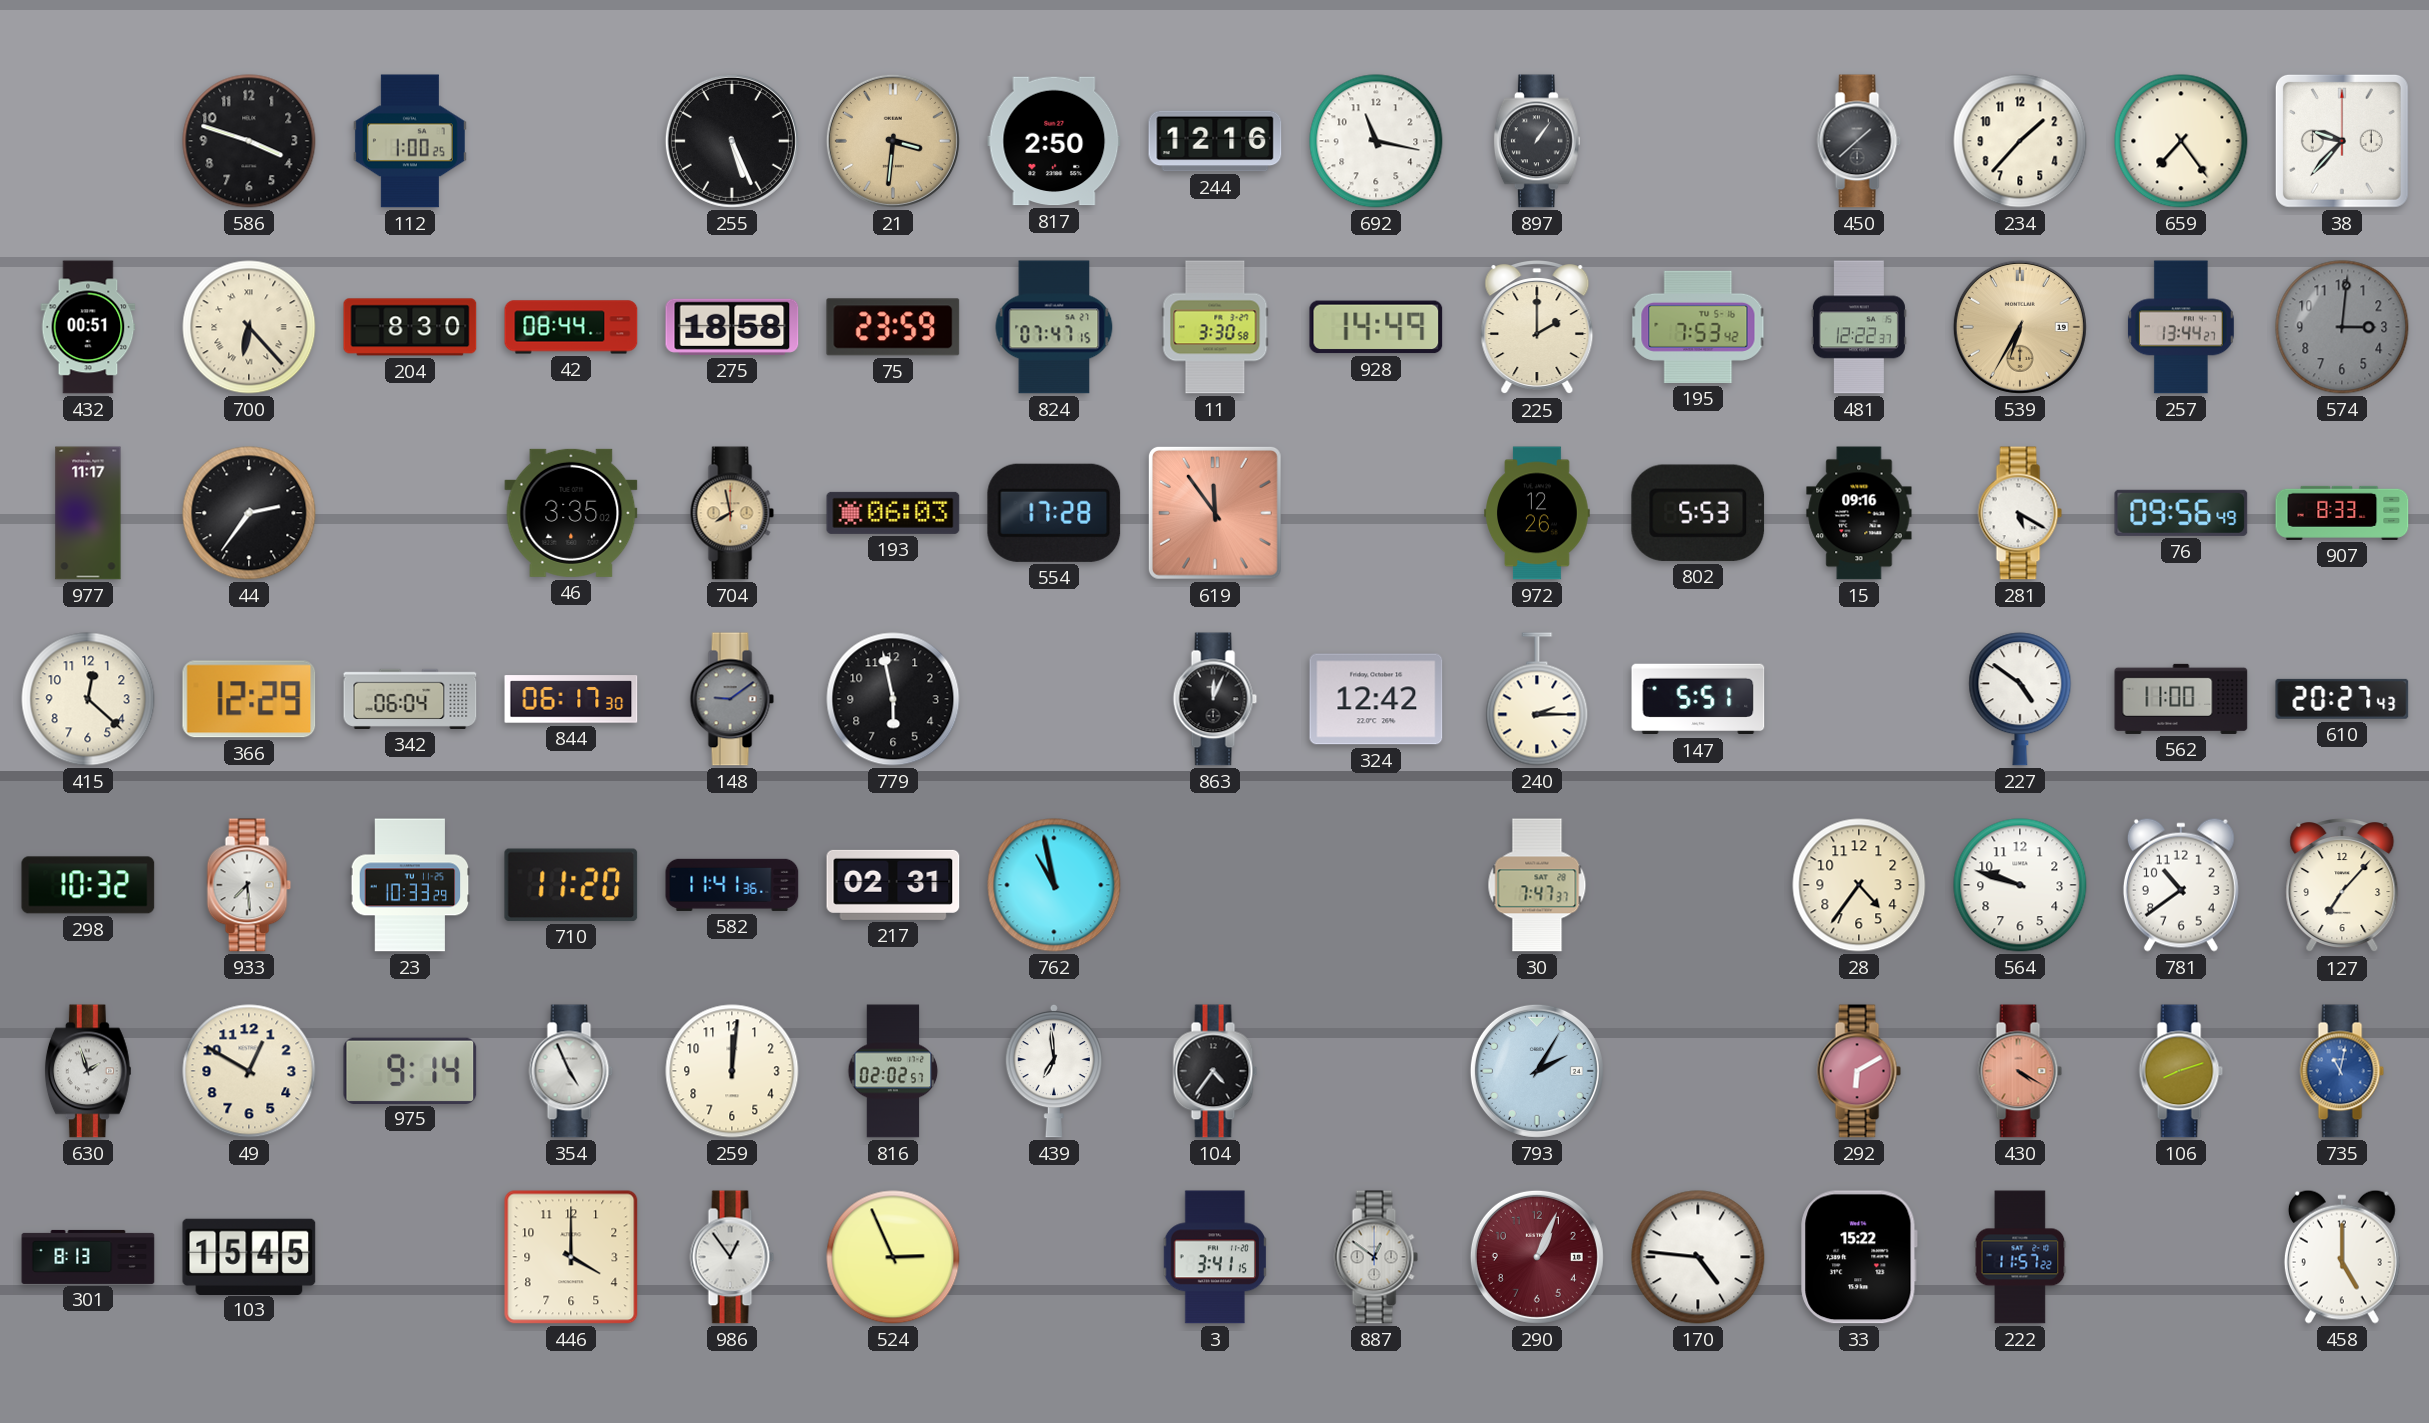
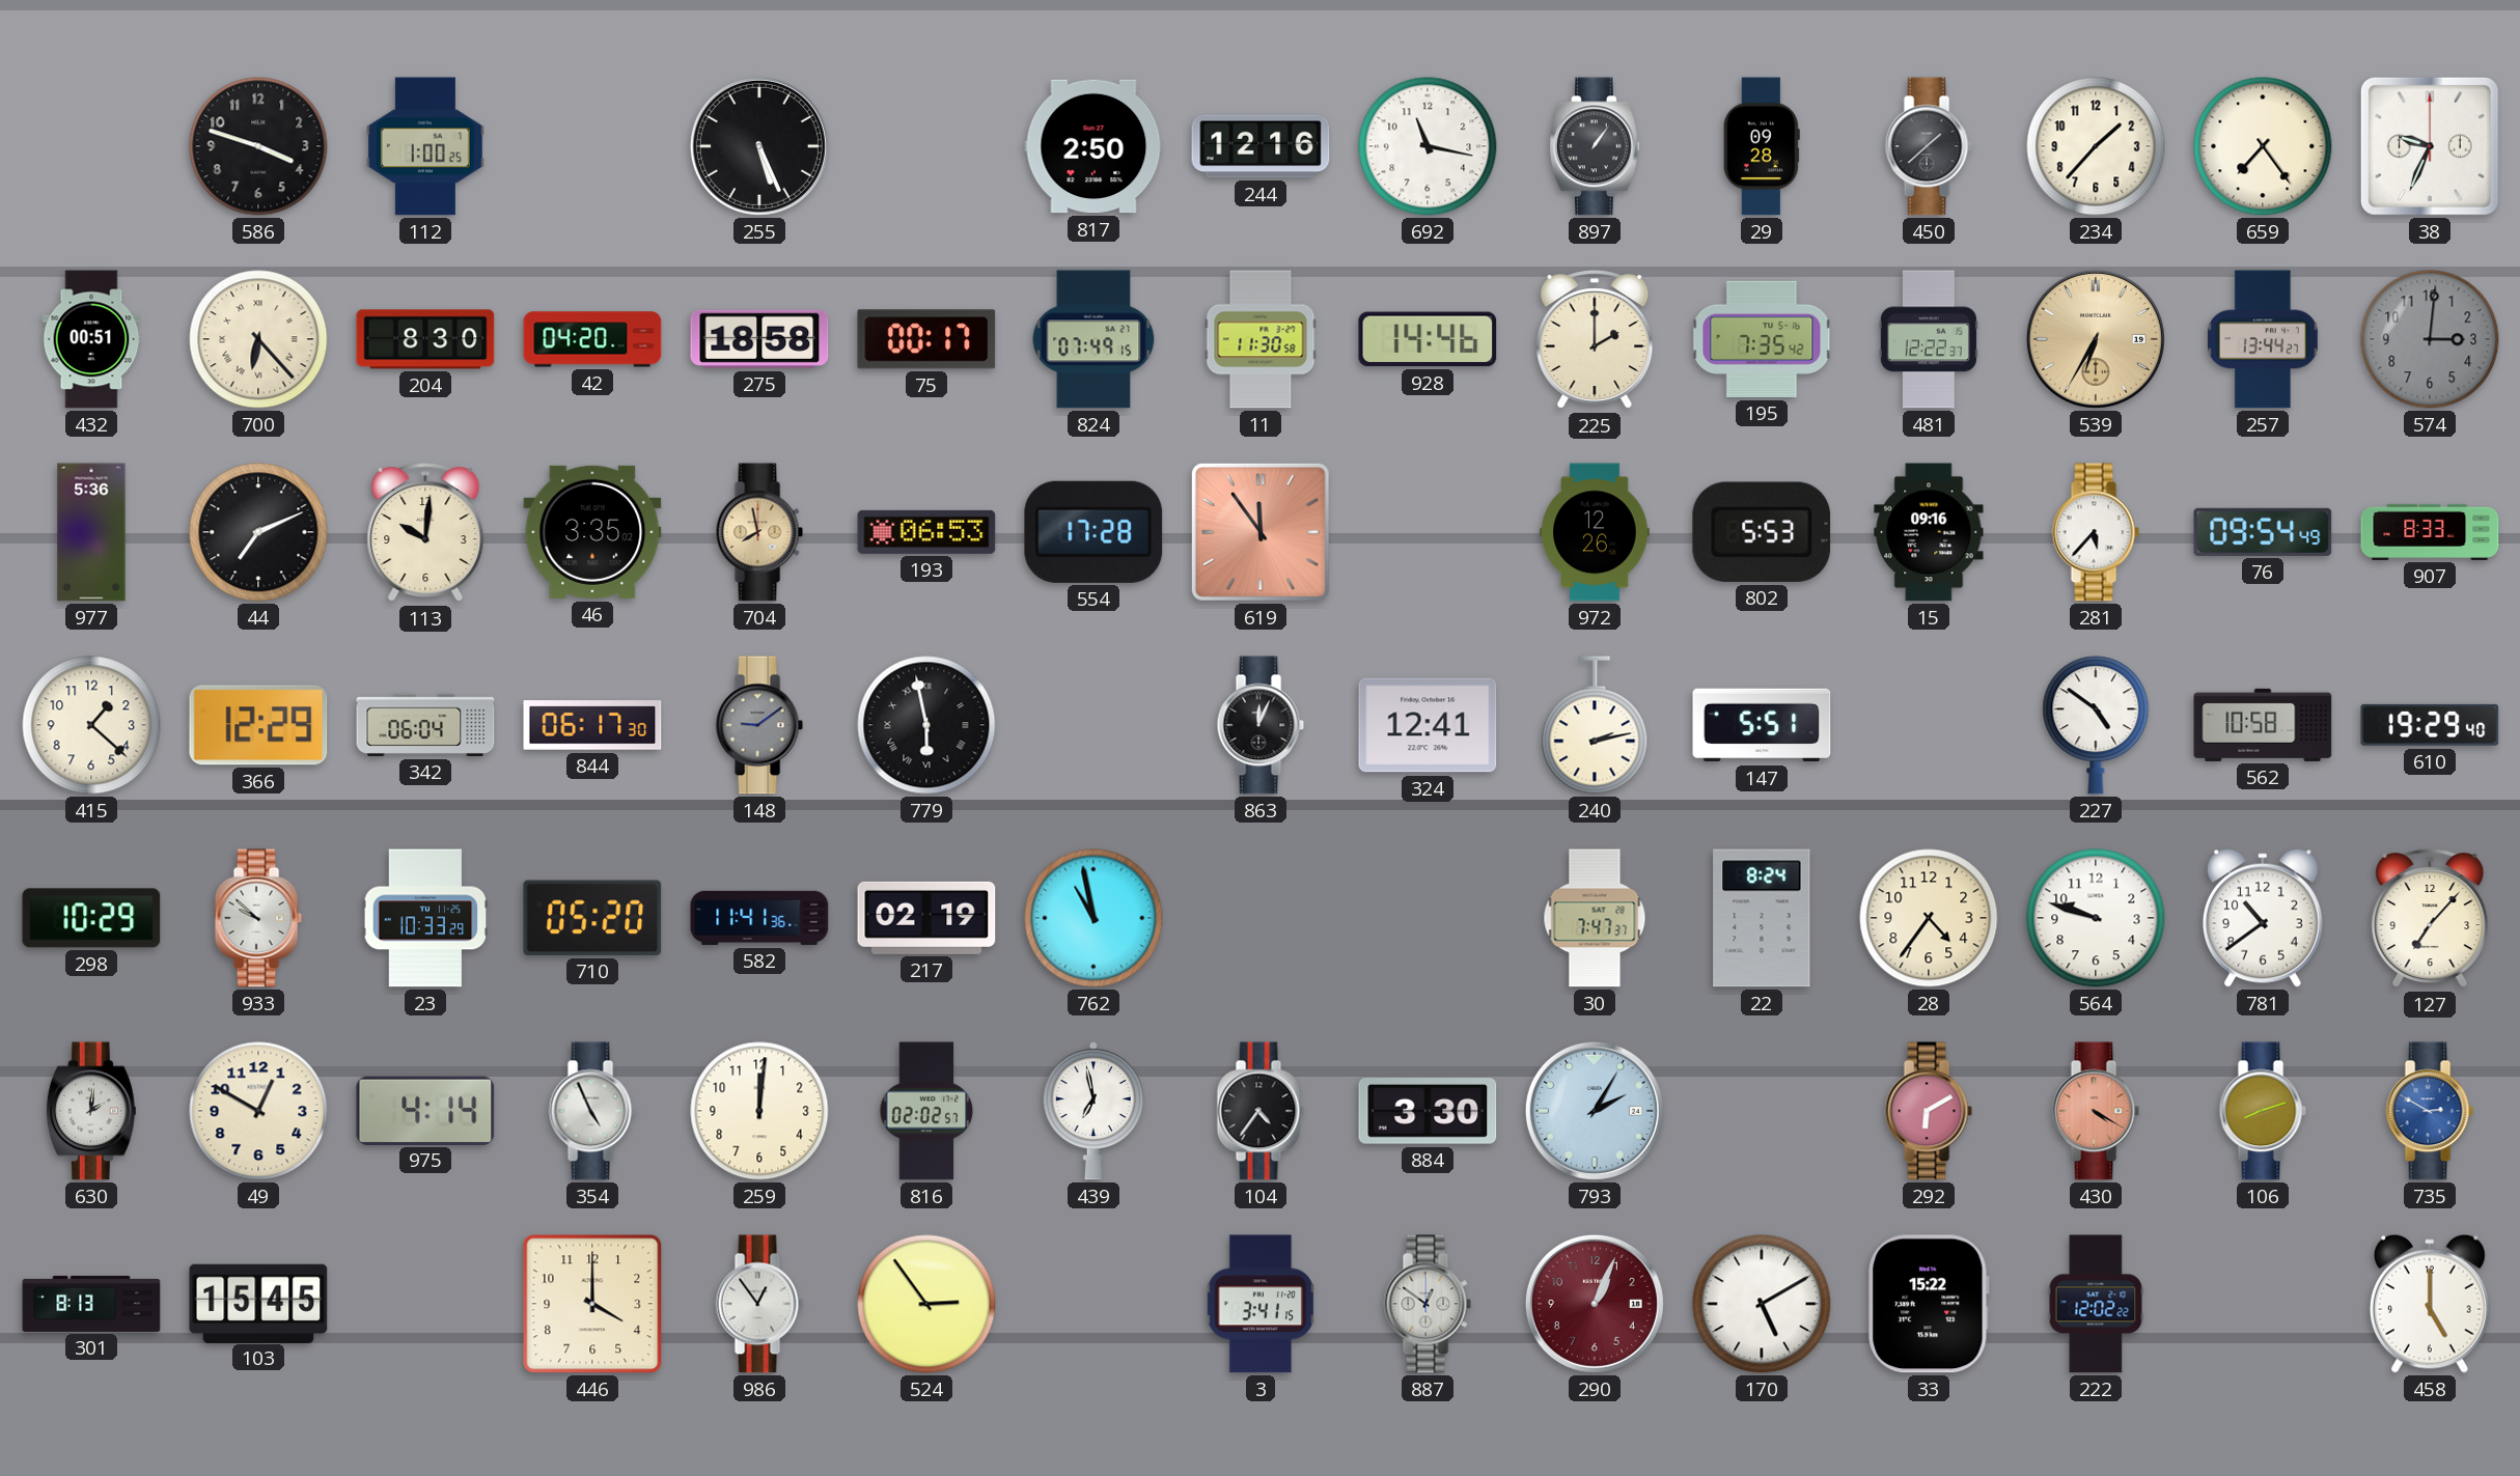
21: 3:31 -> none
29: none -> 09:28
38: 9:37 -> 9:34
42: 08:44 -> 04:20
75: 23:59 -> 00:17
824: 07:47 -> 07:49
11: 3:30 -> 11:30
928: 14:49 -> 14:46
195: 7:53 -> 7:35
977: 11:17 -> 5:36
44: 2:36 -> 7:11
113: none -> 10:01
193: 06:03 -> 06:53
281: 5:20 -> 5:37
76: 09:56 -> 09:54
415: 12:22 -> 1:22
779 numerals: Arabic -> Roman
324: 12:42 -> 12:41
240: 2:15 -> 2:13
562: 11:00 -> 10:58
610: 20:27 -> 19:29
298: 10:32 -> 10:29
933: 7:29 -> 9:52
710: 11:20 -> 05:20
217: 02:31 -> 02:19
22: none -> 8:24
630: 1:57 -> 2:01
975: 9:14 -> 4:14
439: 6:59 -> 6:58
884: none -> 3:30
735: 11:02 -> 2:50
524: 2:56 -> 2:54
170: 4:46 -> 5:10
222: 11:57 -> 12:02
